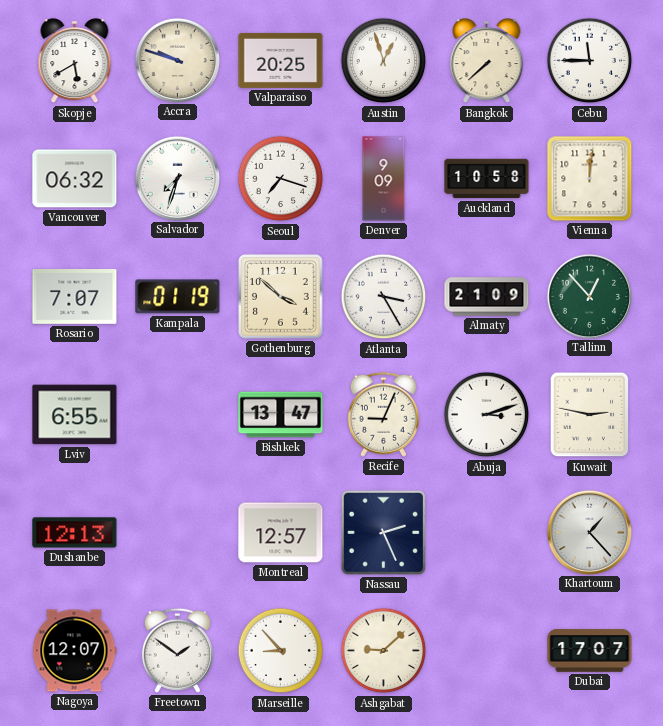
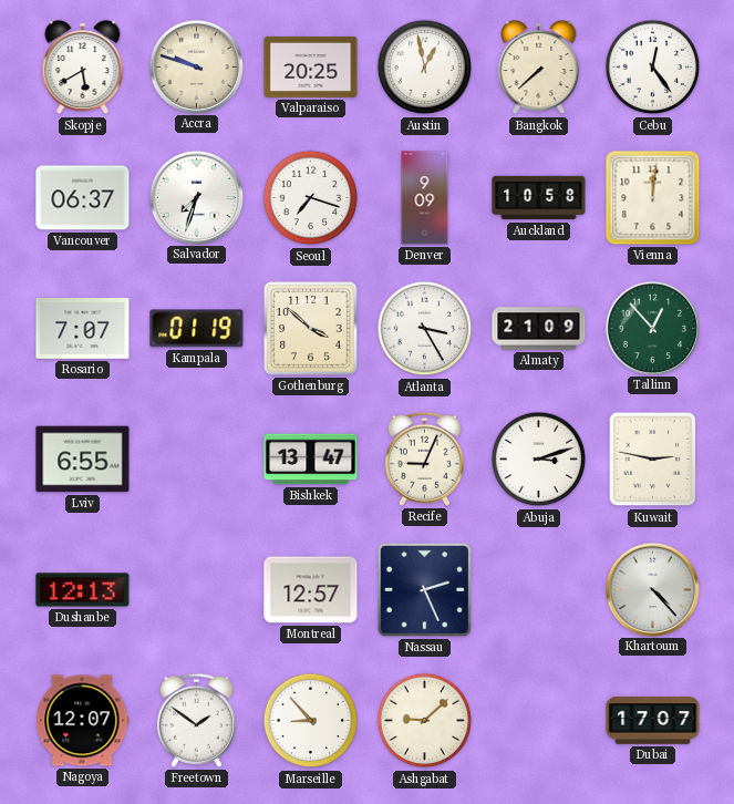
Austin: 12:57 -> 12:58
Cebu: 11:45 -> 12:24
Vancouver: 06:32 -> 06:37
Khartoum: 1:23 -> 4:23
